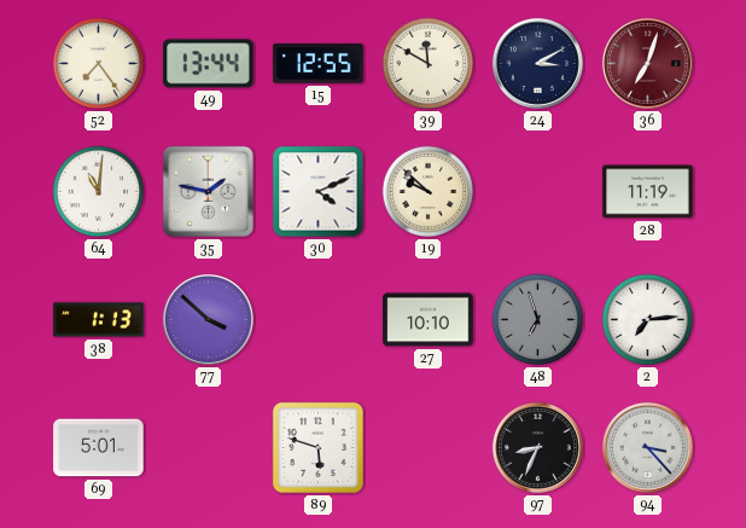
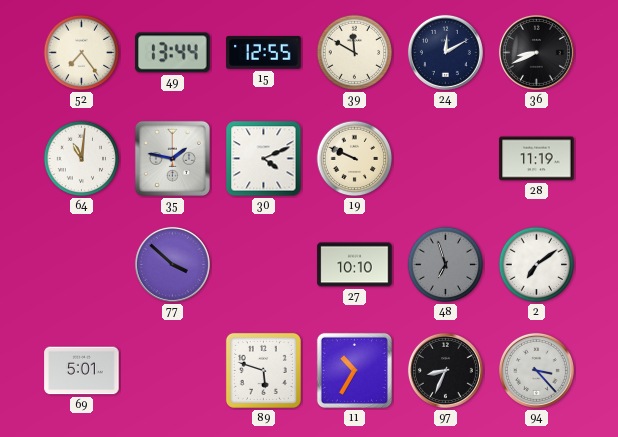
24: 3:10 -> 12:10
36: 7:03 -> 8:41
36 dial: burgundy -> black
19: 9:52 -> 9:49
38: 1:13 -> none
2: 7:14 -> 7:09
11: none -> 10:35
